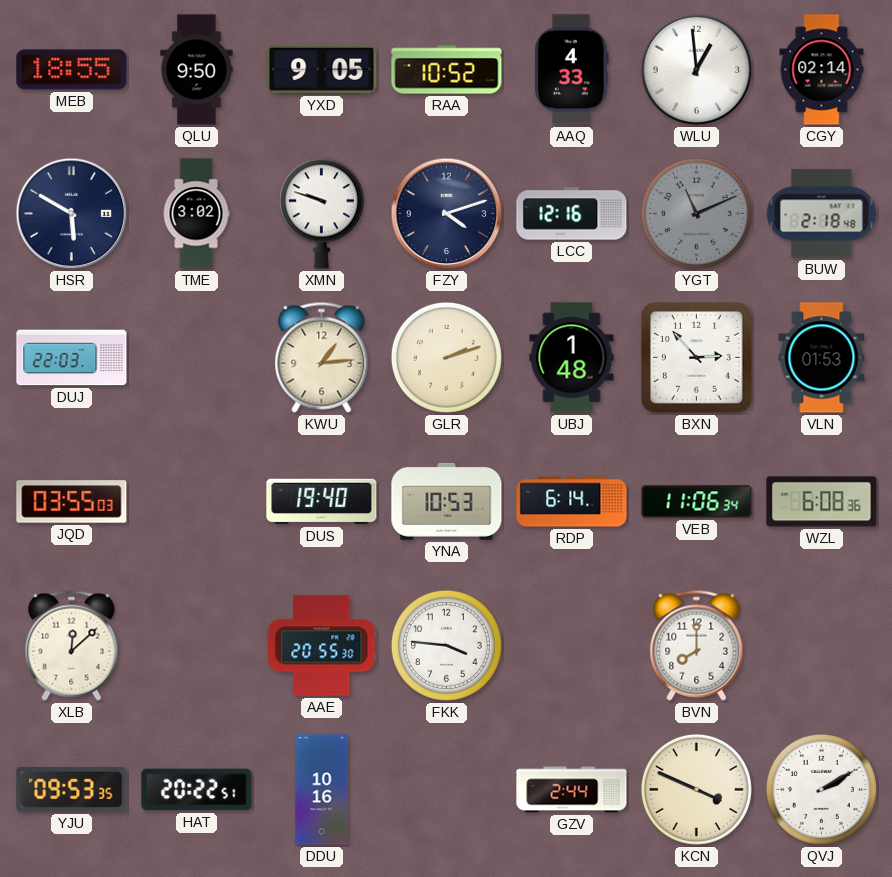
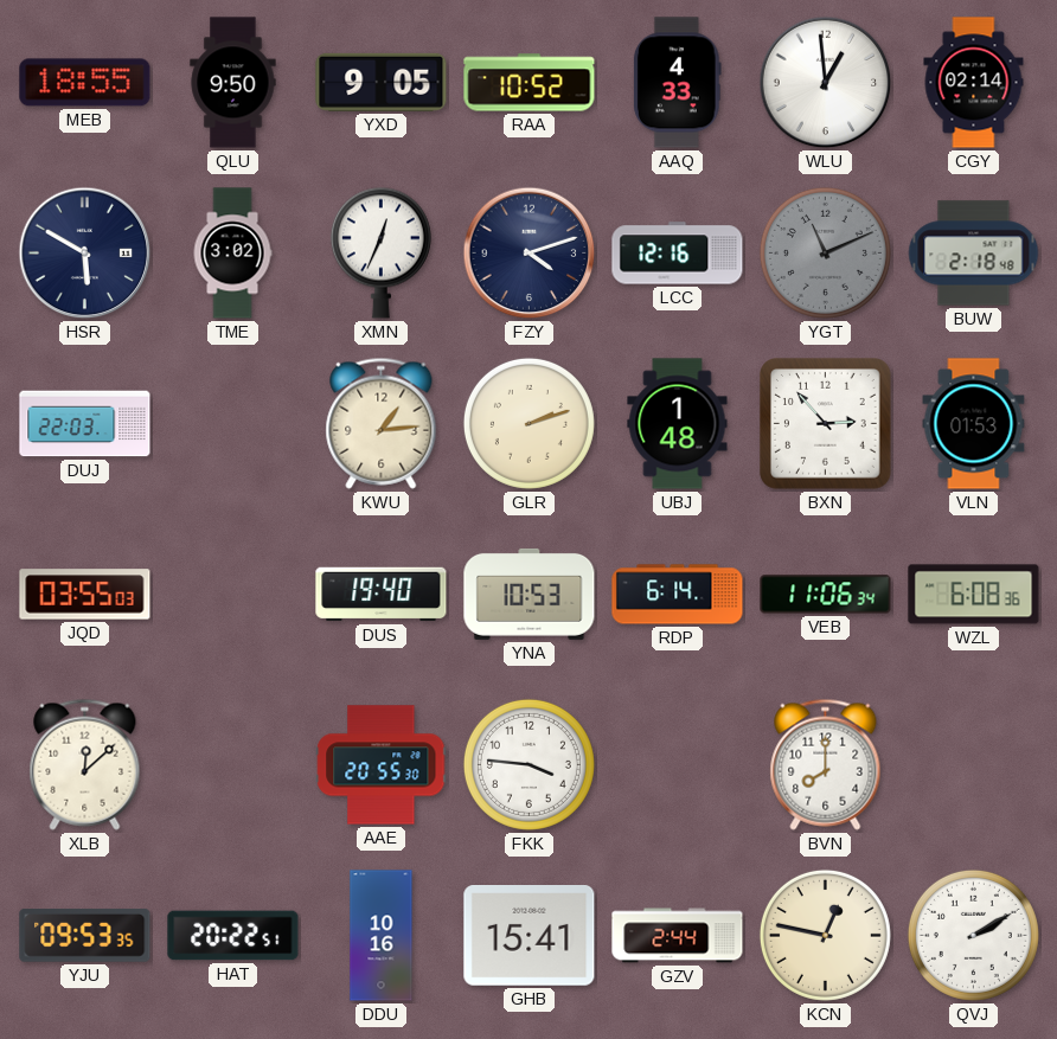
XMN: 9:48 -> 12:34
GHB: none -> 15:41
KCN: 3:49 -> 12:47
